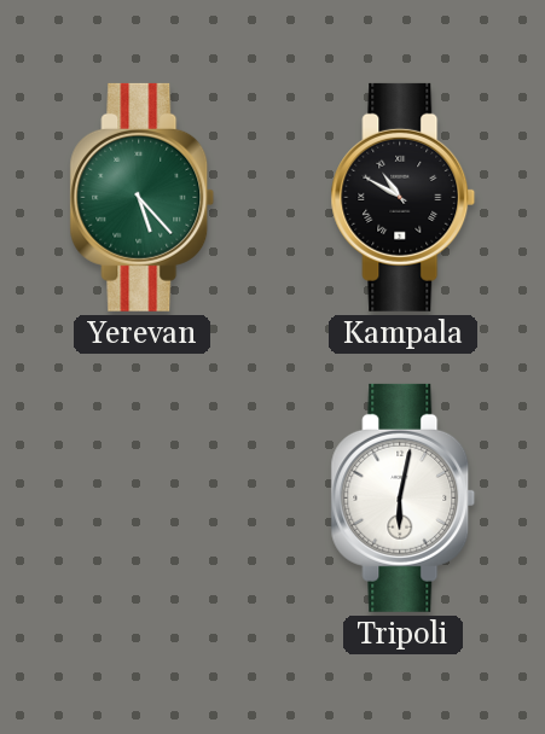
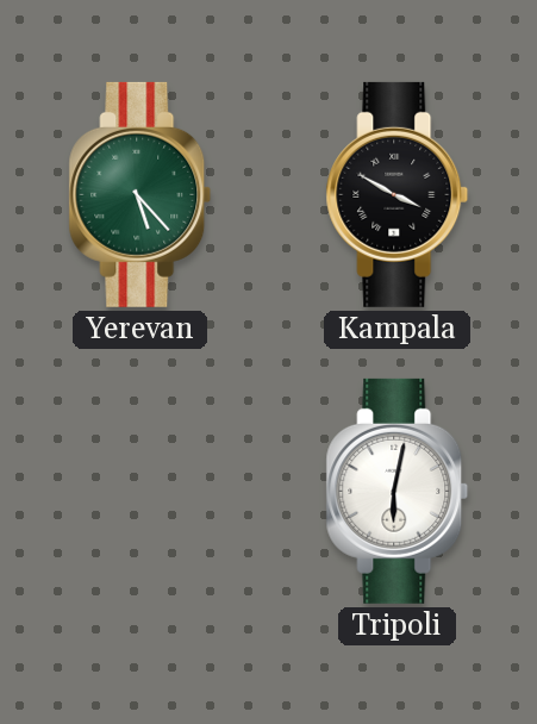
Kampala: 10:50 -> 3:50
